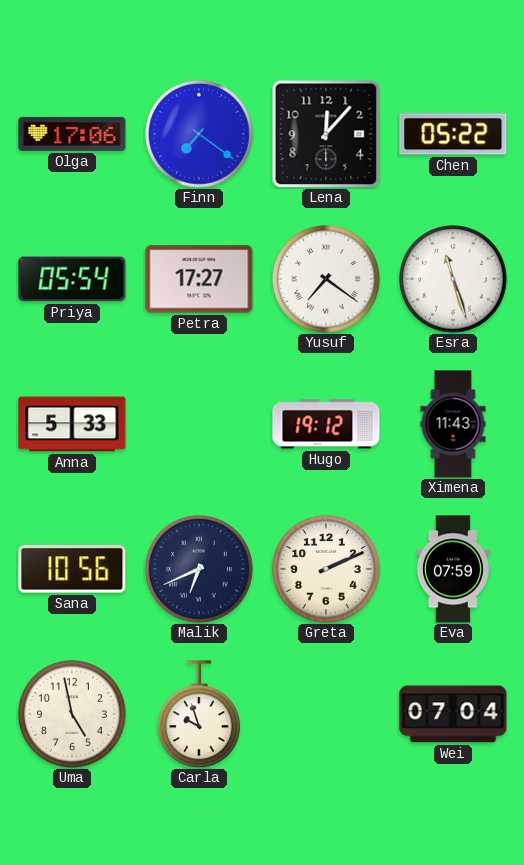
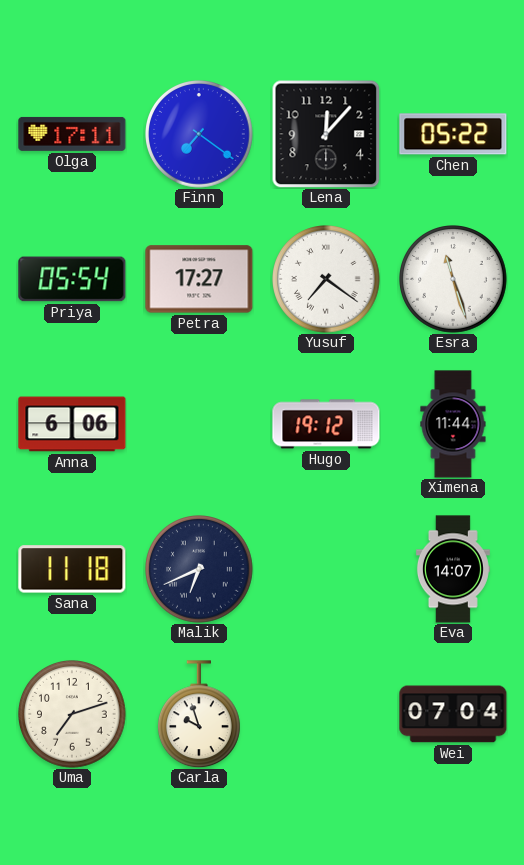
Olga: 17:06 -> 17:11
Anna: 5:33 -> 6:06
Ximena: 11:43 -> 11:44
Sana: 10:56 -> 11:18
Greta: 2:11 -> none
Eva: 07:59 -> 14:07
Uma: 4:58 -> 7:12
